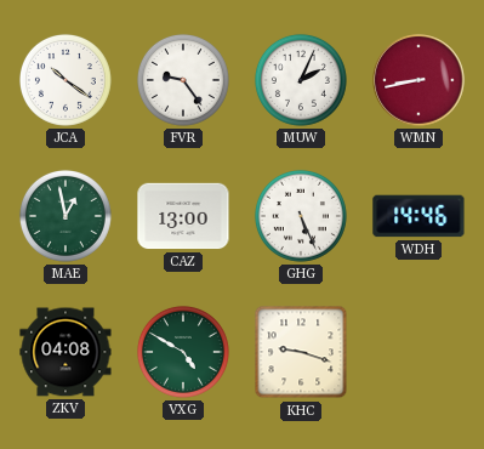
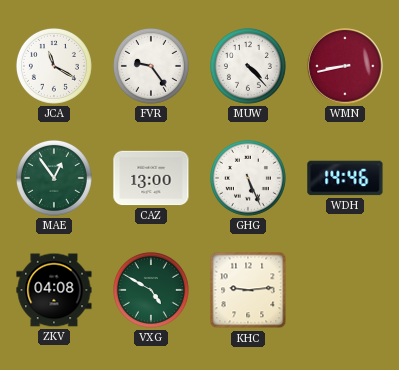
JCA: 10:21 -> 11:20
MUW: 2:04 -> 4:23
MAE: 12:58 -> 12:54
KHC: 9:18 -> 9:14
